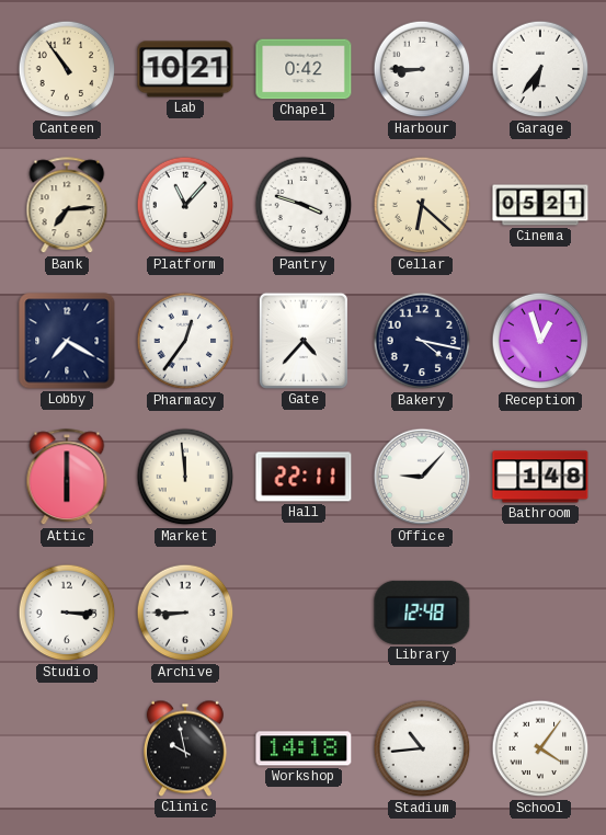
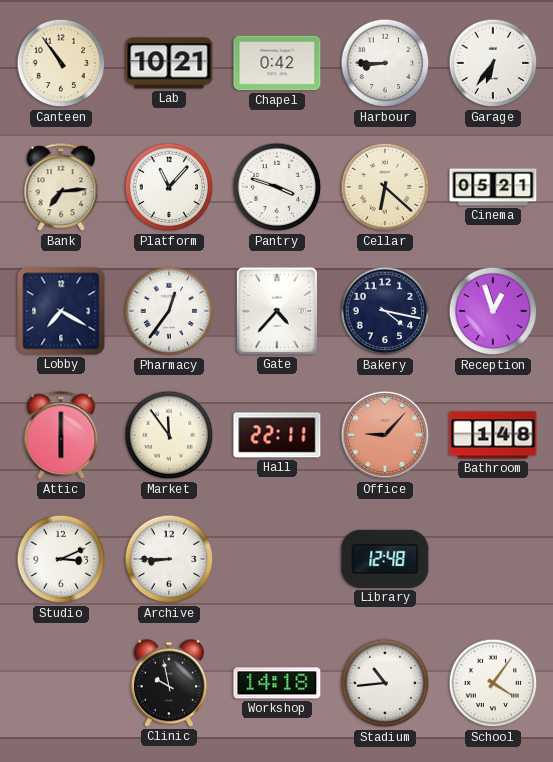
Market: 11:59 -> 11:54
Office dial: white -> salmon
Studio: 3:15 -> 3:11
